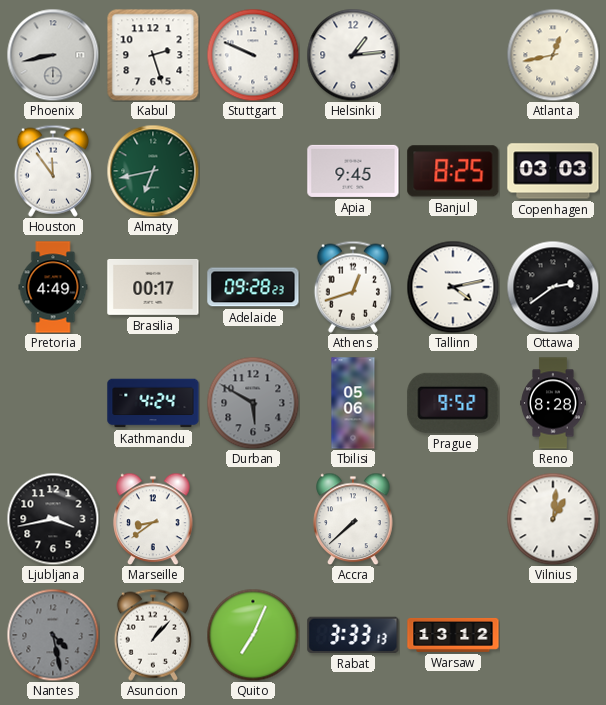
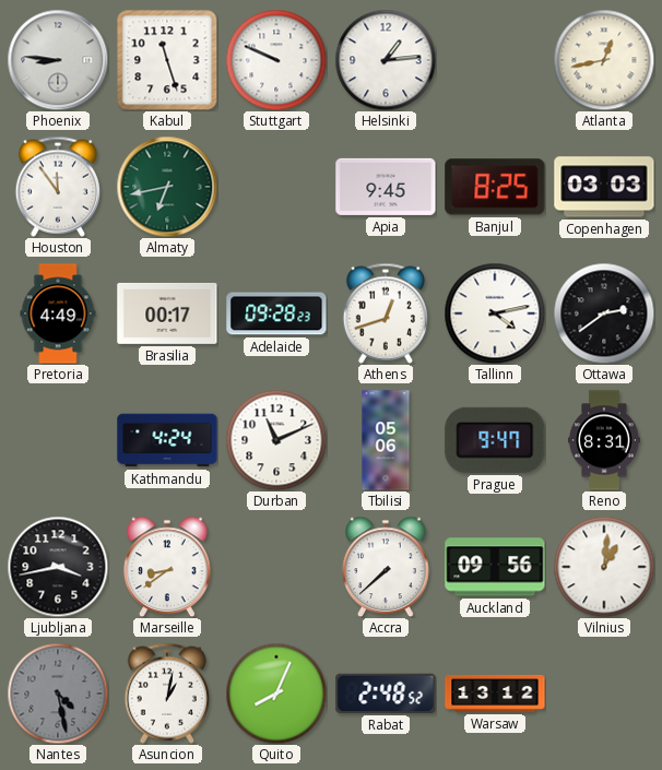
Phoenix: 8:43 -> 8:46
Kabul: 2:27 -> 11:27
Durban: 5:50 -> 11:11
Durban dial: grey -> white
Prague: 9:52 -> 9:47
Reno: 8:28 -> 8:31
Auckland: none -> 09:56
Asuncion: 1:07 -> 1:02
Quito: 7:04 -> 8:04
Rabat: 3:33 -> 2:48
